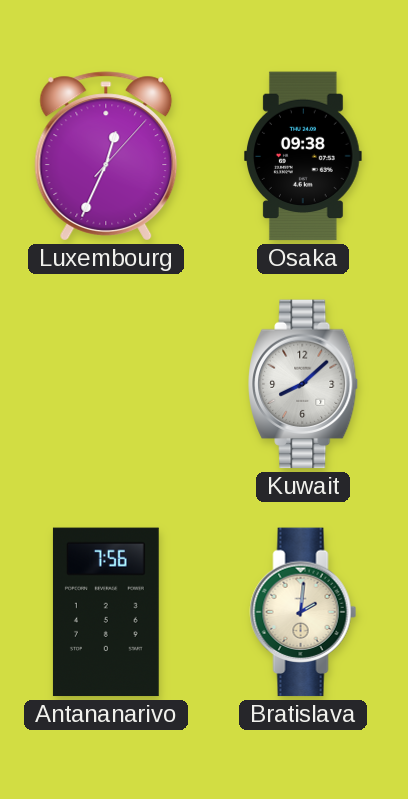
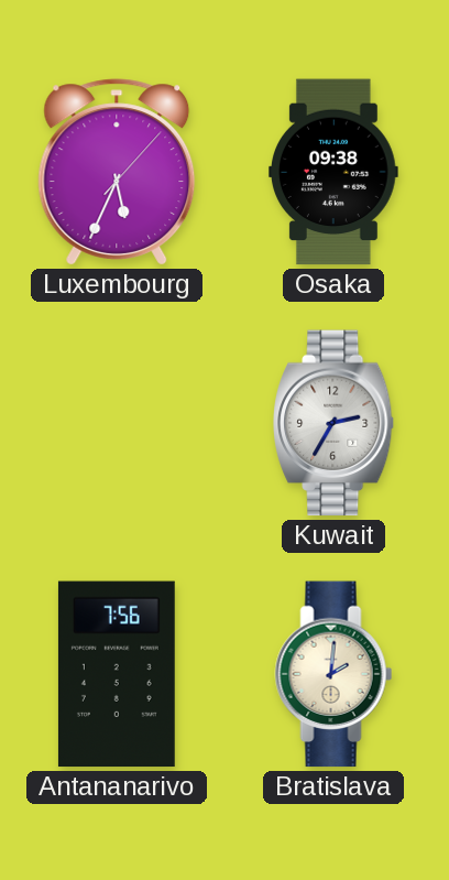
Luxembourg: 12:34 -> 5:34
Kuwait: 8:08 -> 2:35
